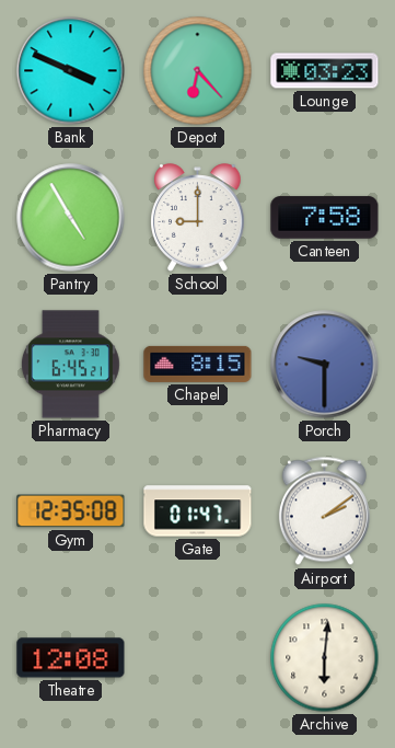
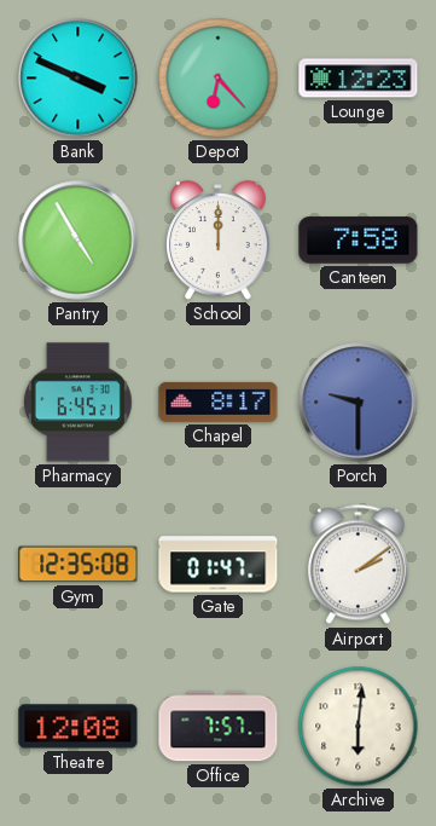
Lounge: 03:23 -> 12:23
School: 9:00 -> 12:00
Chapel: 8:15 -> 8:17
Office: none -> 7:57
